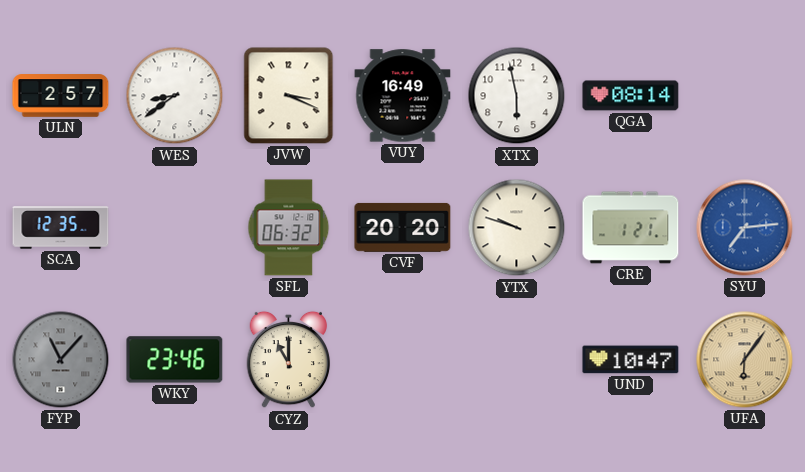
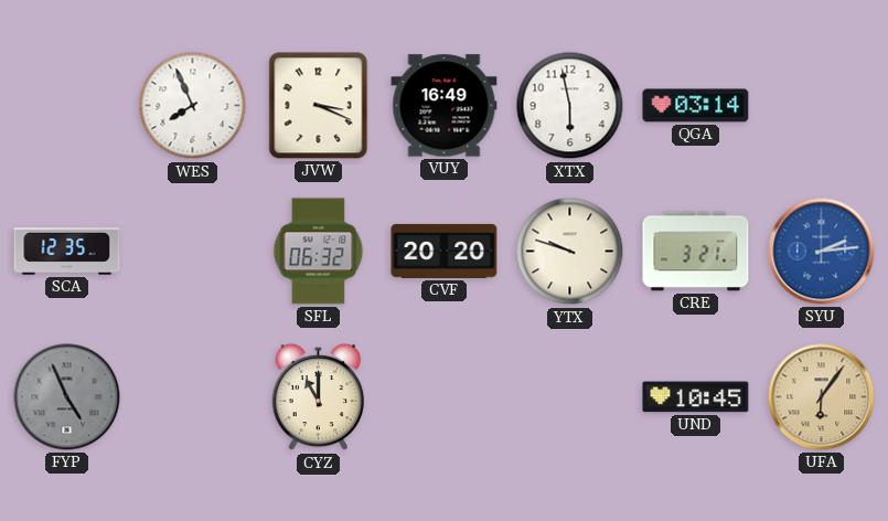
ULN: 2:57 -> none
WES: 8:39 -> 7:56
QGA: 08:14 -> 03:14
CRE: 1:21 -> 3:21
SYU: 7:14 -> 2:14
FYP: 11:07 -> 4:56
WKY: 23:46 -> none
UND: 10:47 -> 10:45
